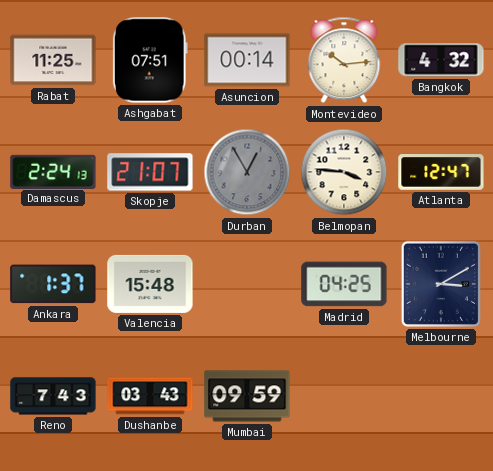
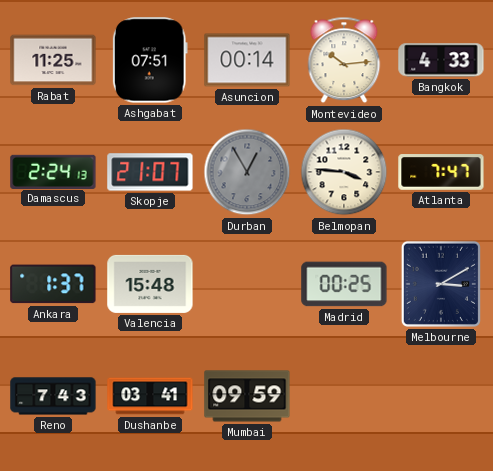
Bangkok: 4:32 -> 4:33
Atlanta: 12:47 -> 7:47
Madrid: 04:25 -> 00:25
Dushanbe: 03:43 -> 03:41
